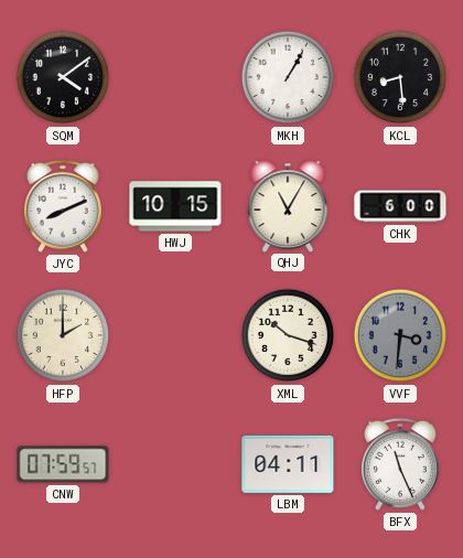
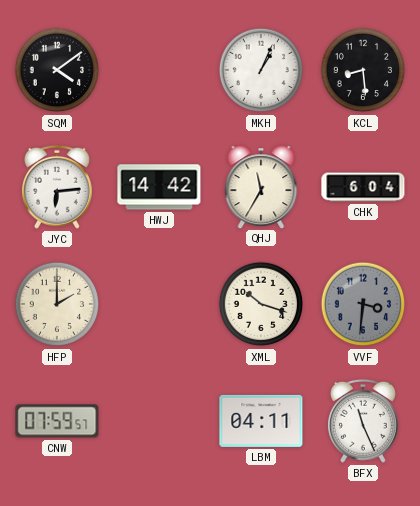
MKH: 1:05 -> 1:04
JYC: 8:11 -> 6:14
HWJ: 10:15 -> 14:42
QHJ: 11:05 -> 11:35
CHK: 6:00 -> 6:04
